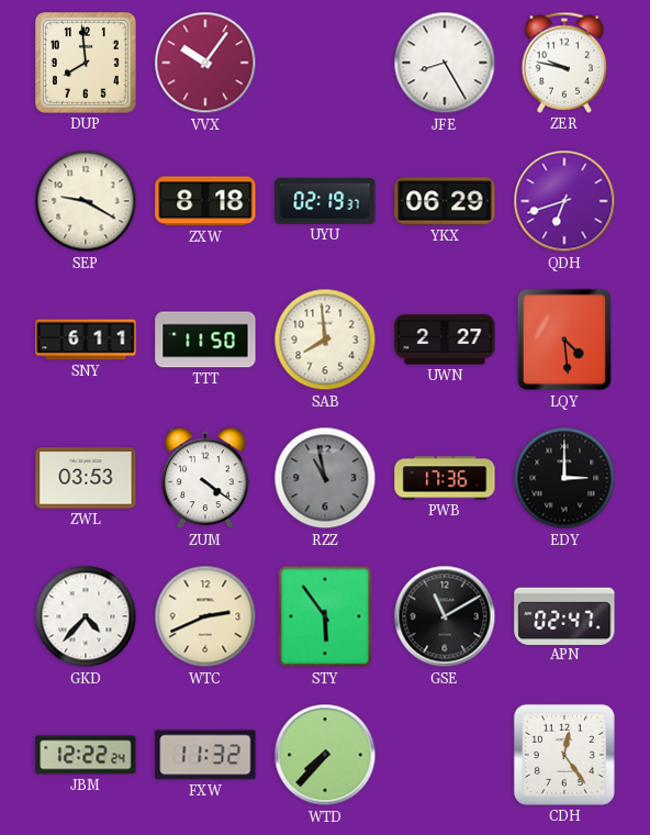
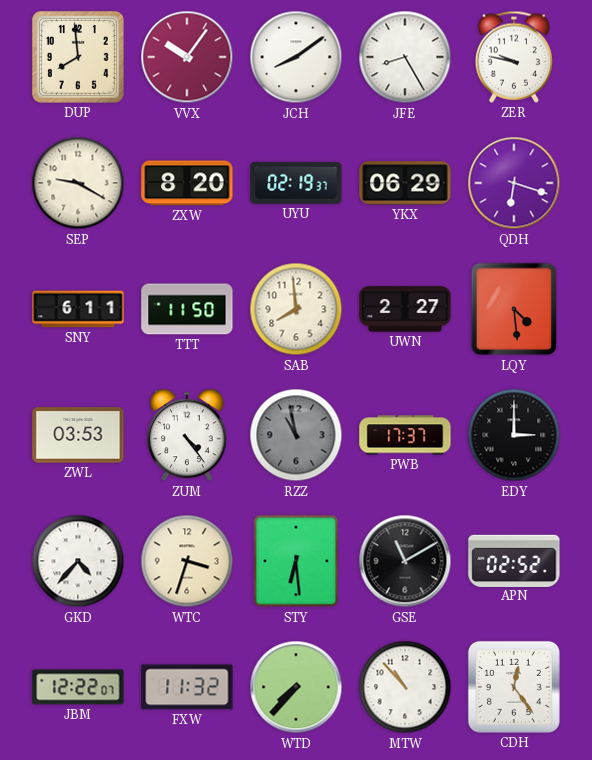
JCH: none -> 8:09
ZXW: 8:18 -> 8:20
QDH: 6:42 -> 6:18
ZUM: 4:21 -> 4:24
PWB: 17:36 -> 17:37
WTC: 2:41 -> 3:33
STY: 5:54 -> 6:29
APN: 02:47 -> 02:52
JBM: 12:22:24 -> 12:22:07
MTW: none -> 10:53
